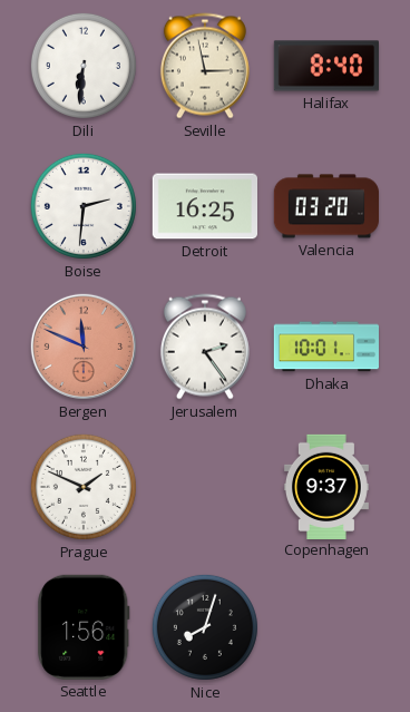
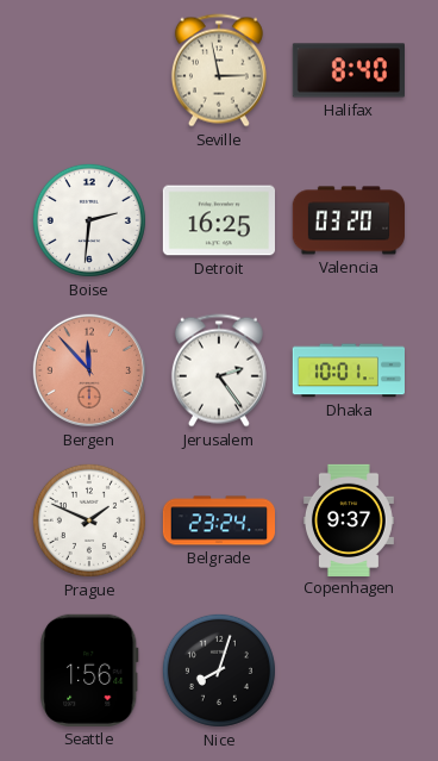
Dili: 6:31 -> none
Bergen: 11:49 -> 11:53
Belgrade: none -> 23:24
